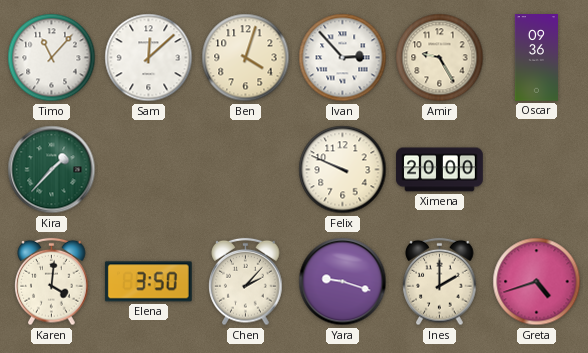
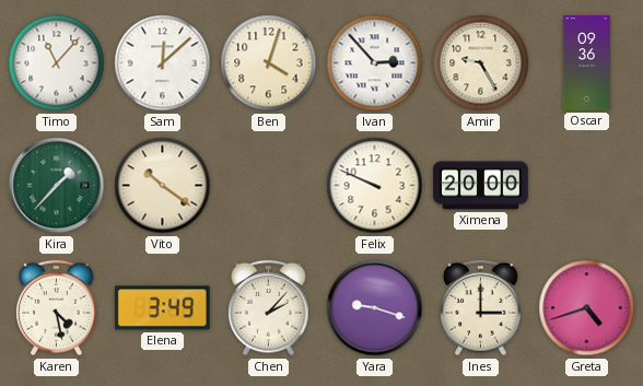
Vito: none -> 10:21
Karen: 4:01 -> 4:28
Elena: 3:50 -> 3:49
Ines: 2:00 -> 3:00
